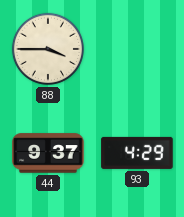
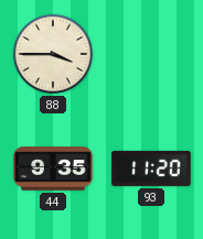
44: 9:37 -> 9:35
93: 4:29 -> 11:20
